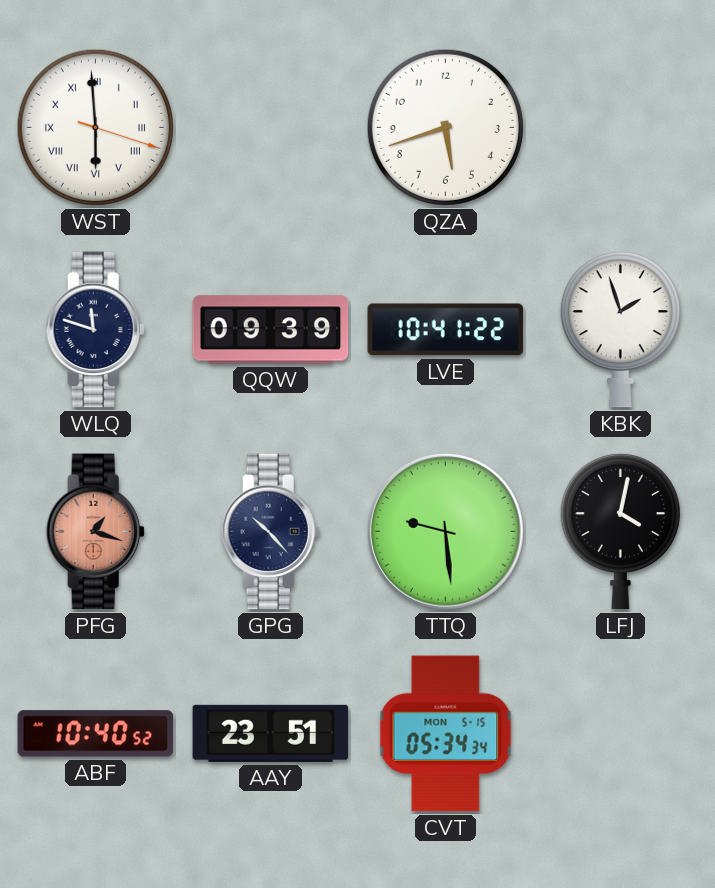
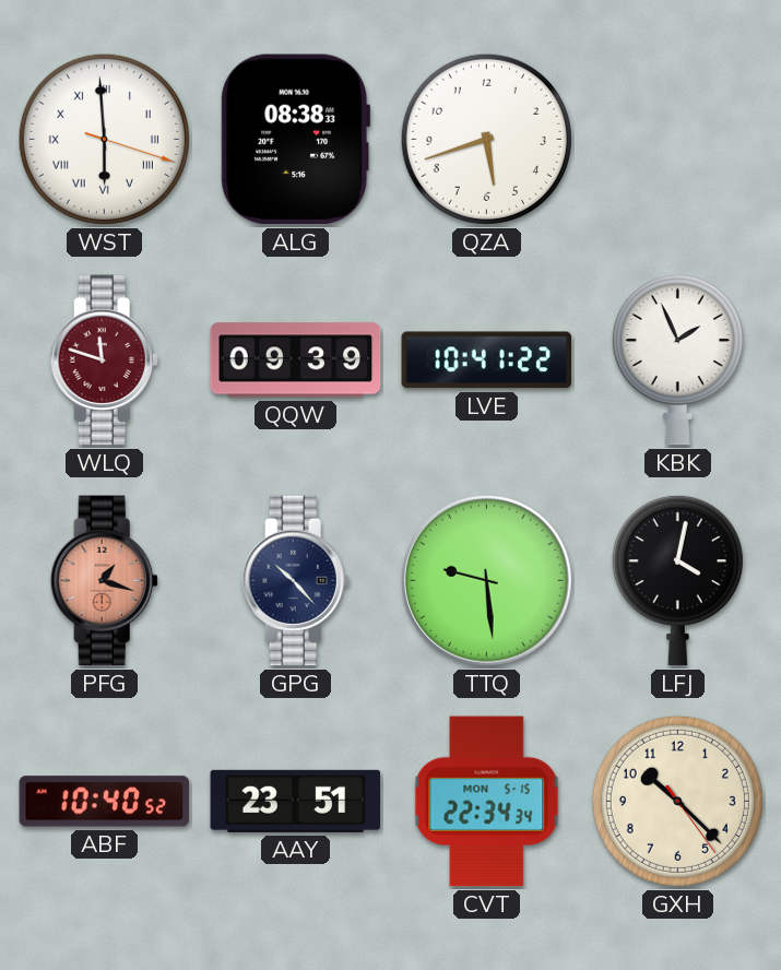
ALG: none -> 08:38
WLQ dial: navy -> burgundy
KBK: 1:57 -> 1:56
CVT: 05:34 -> 22:34
GXH: none -> 10:22
